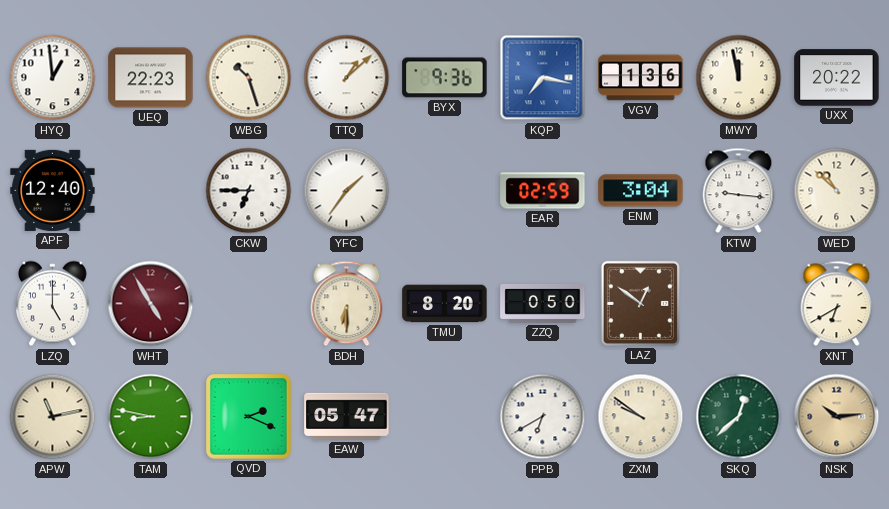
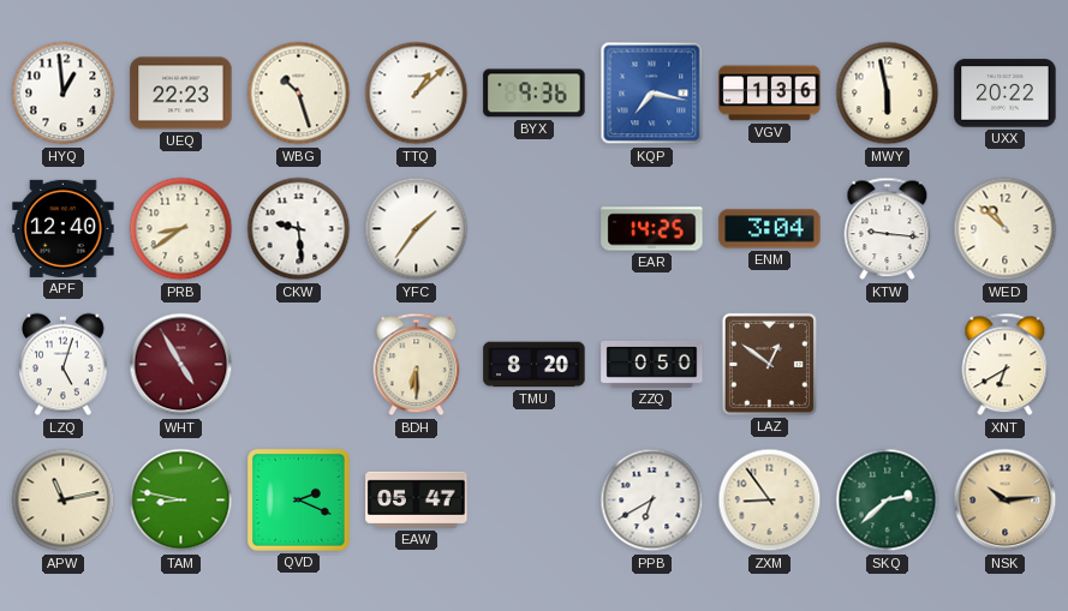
MWY: 11:58 -> 5:58
PRB: none -> 8:39
CKW: 6:45 -> 9:29
EAR: 02:59 -> 14:25
LZQ: 5:00 -> 5:03
ZXM: 9:51 -> 8:54
SKQ: 12:38 -> 2:38
